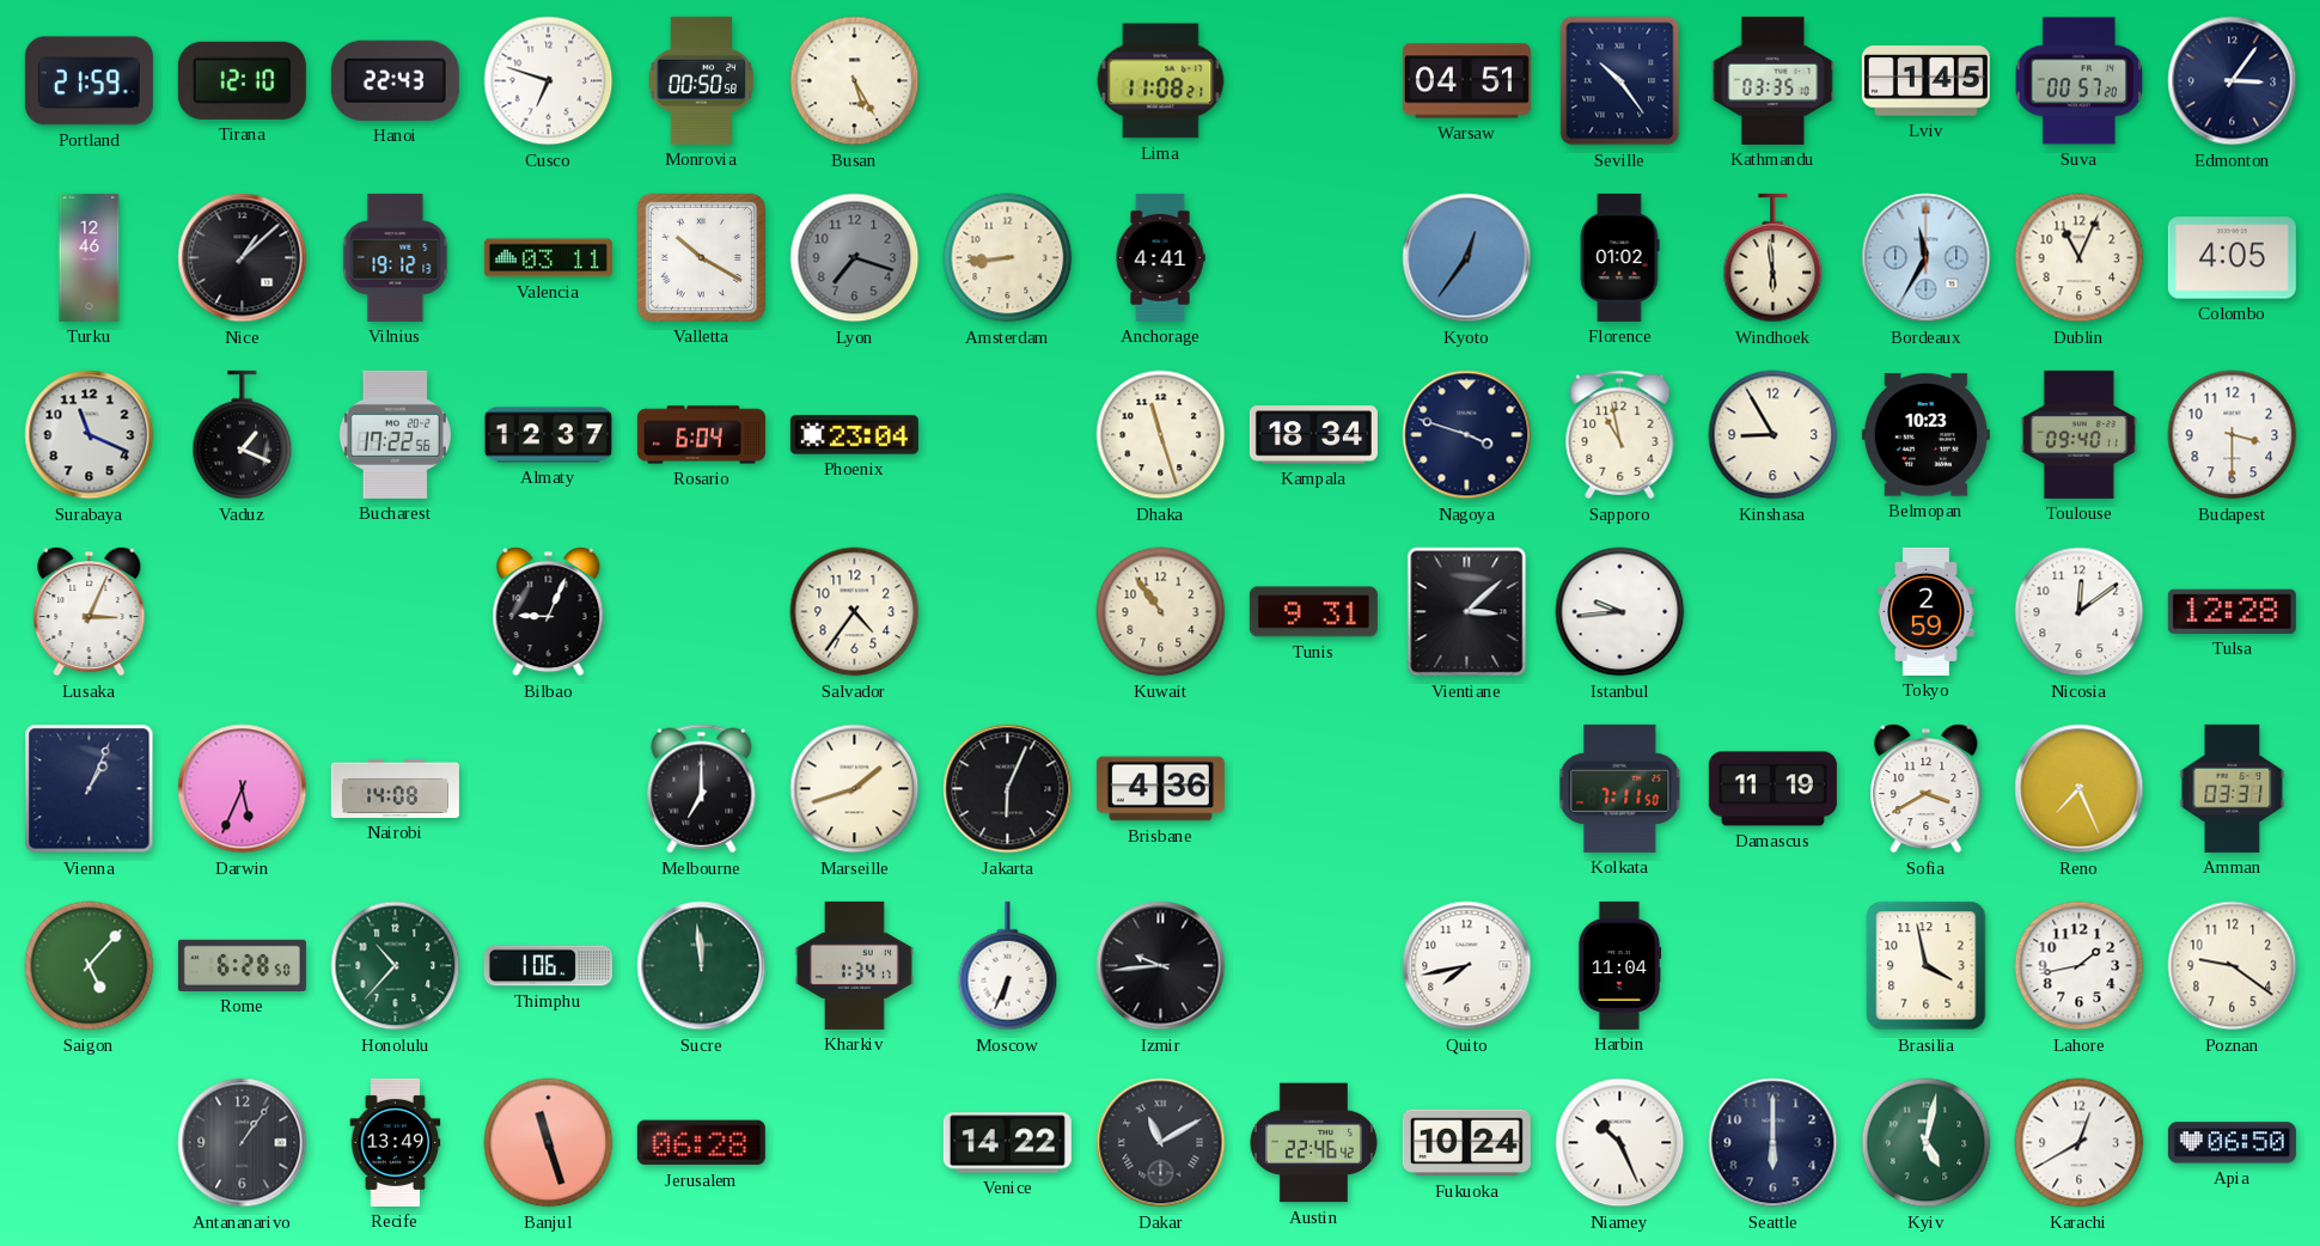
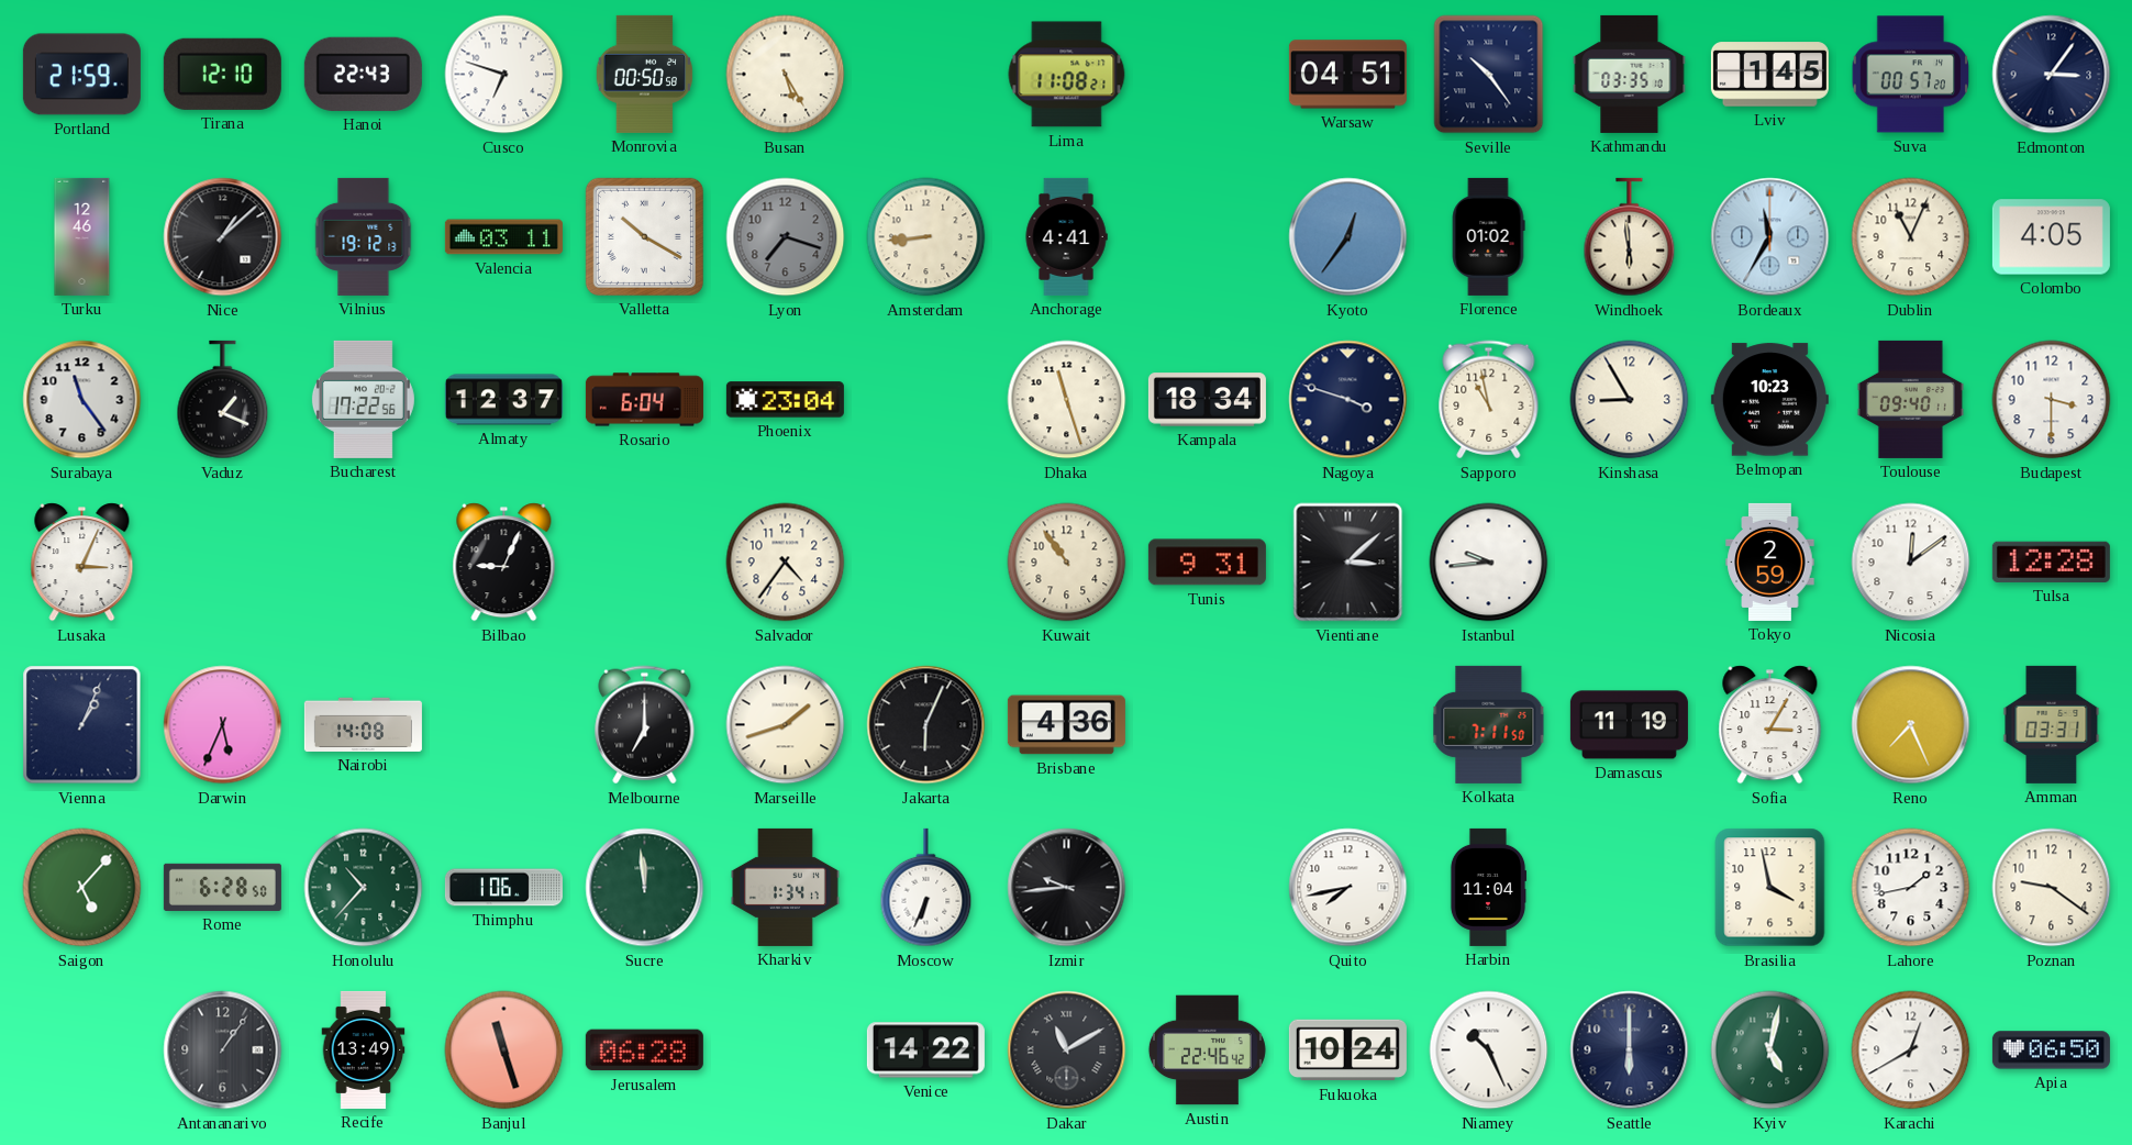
Surabaya: 11:19 -> 11:24
Sofia: 3:40 -> 3:05
